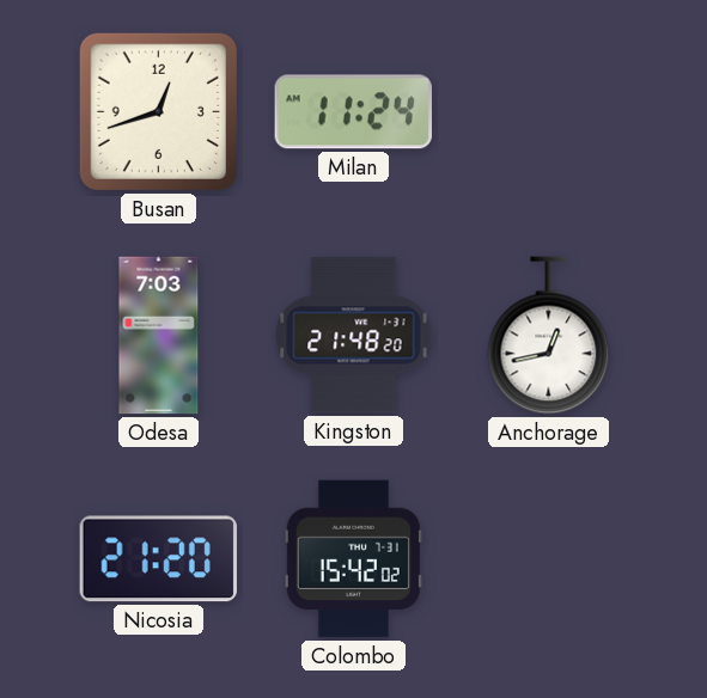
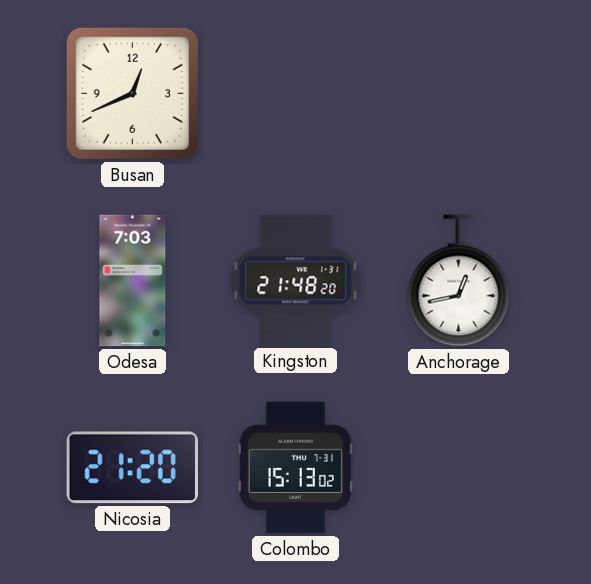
Busan: 12:42 -> 12:41
Milan: 11:24 -> none
Colombo: 15:42 -> 15:13
